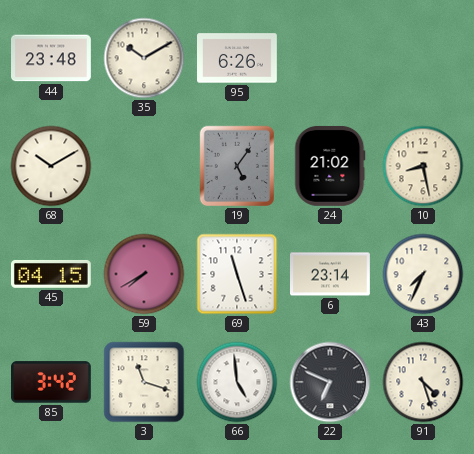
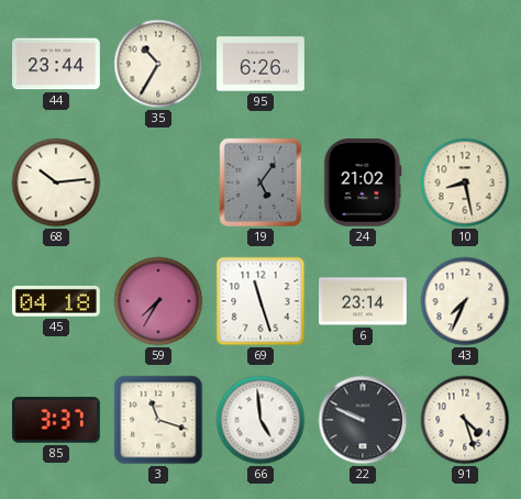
44: 23:48 -> 23:44
35: 10:10 -> 10:35
68: 10:10 -> 10:14
45: 04:15 -> 04:18
59: 7:40 -> 7:35
85: 3:42 -> 3:37
22: 6:49 -> 9:49
